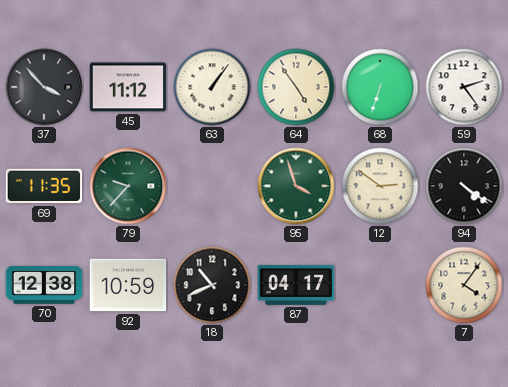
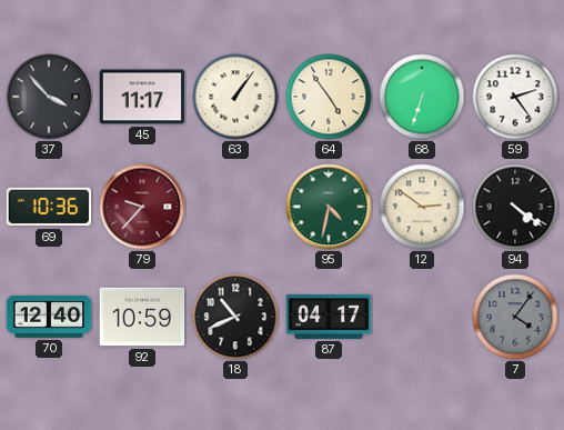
45: 11:12 -> 11:17
69: 11:35 -> 10:36
79 dial: green -> burgundy
95: 3:57 -> 4:32
70: 12:38 -> 12:40
7 dial: cream -> grey
